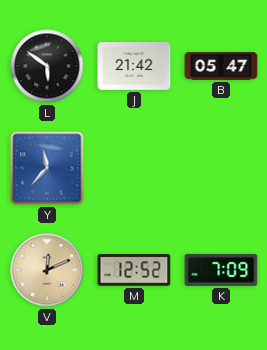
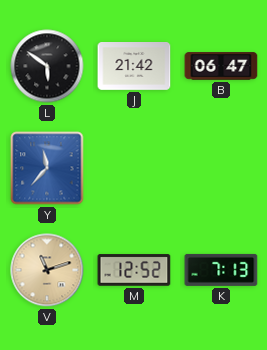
B: 05:47 -> 06:47
V: 12:11 -> 11:12
K: 7:09 -> 7:13
